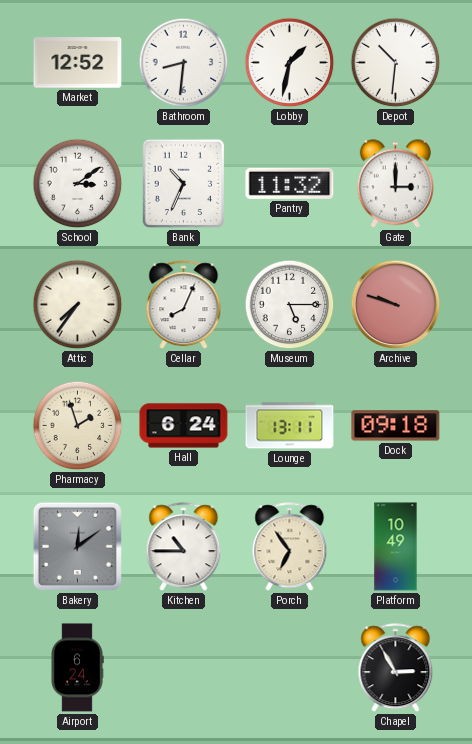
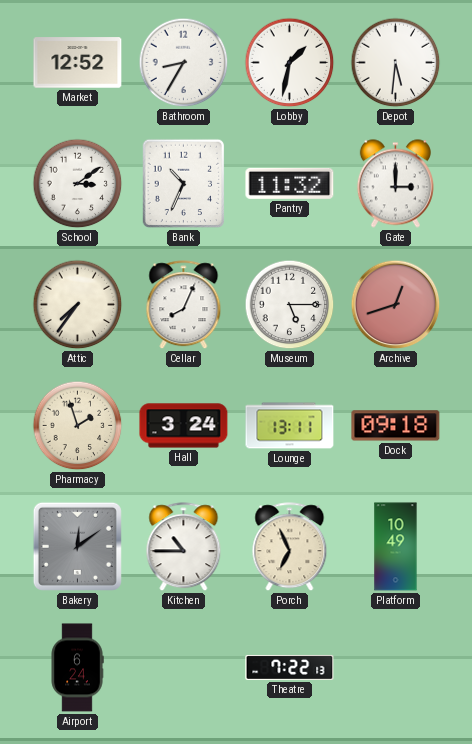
Bathroom: 8:31 -> 8:35
Depot: 10:31 -> 5:31
Archive: 9:48 -> 12:42
Hall: 6:24 -> 3:24
Porch: 6:54 -> 6:56
Theatre: none -> 7:22
Chapel: 2:55 -> none
